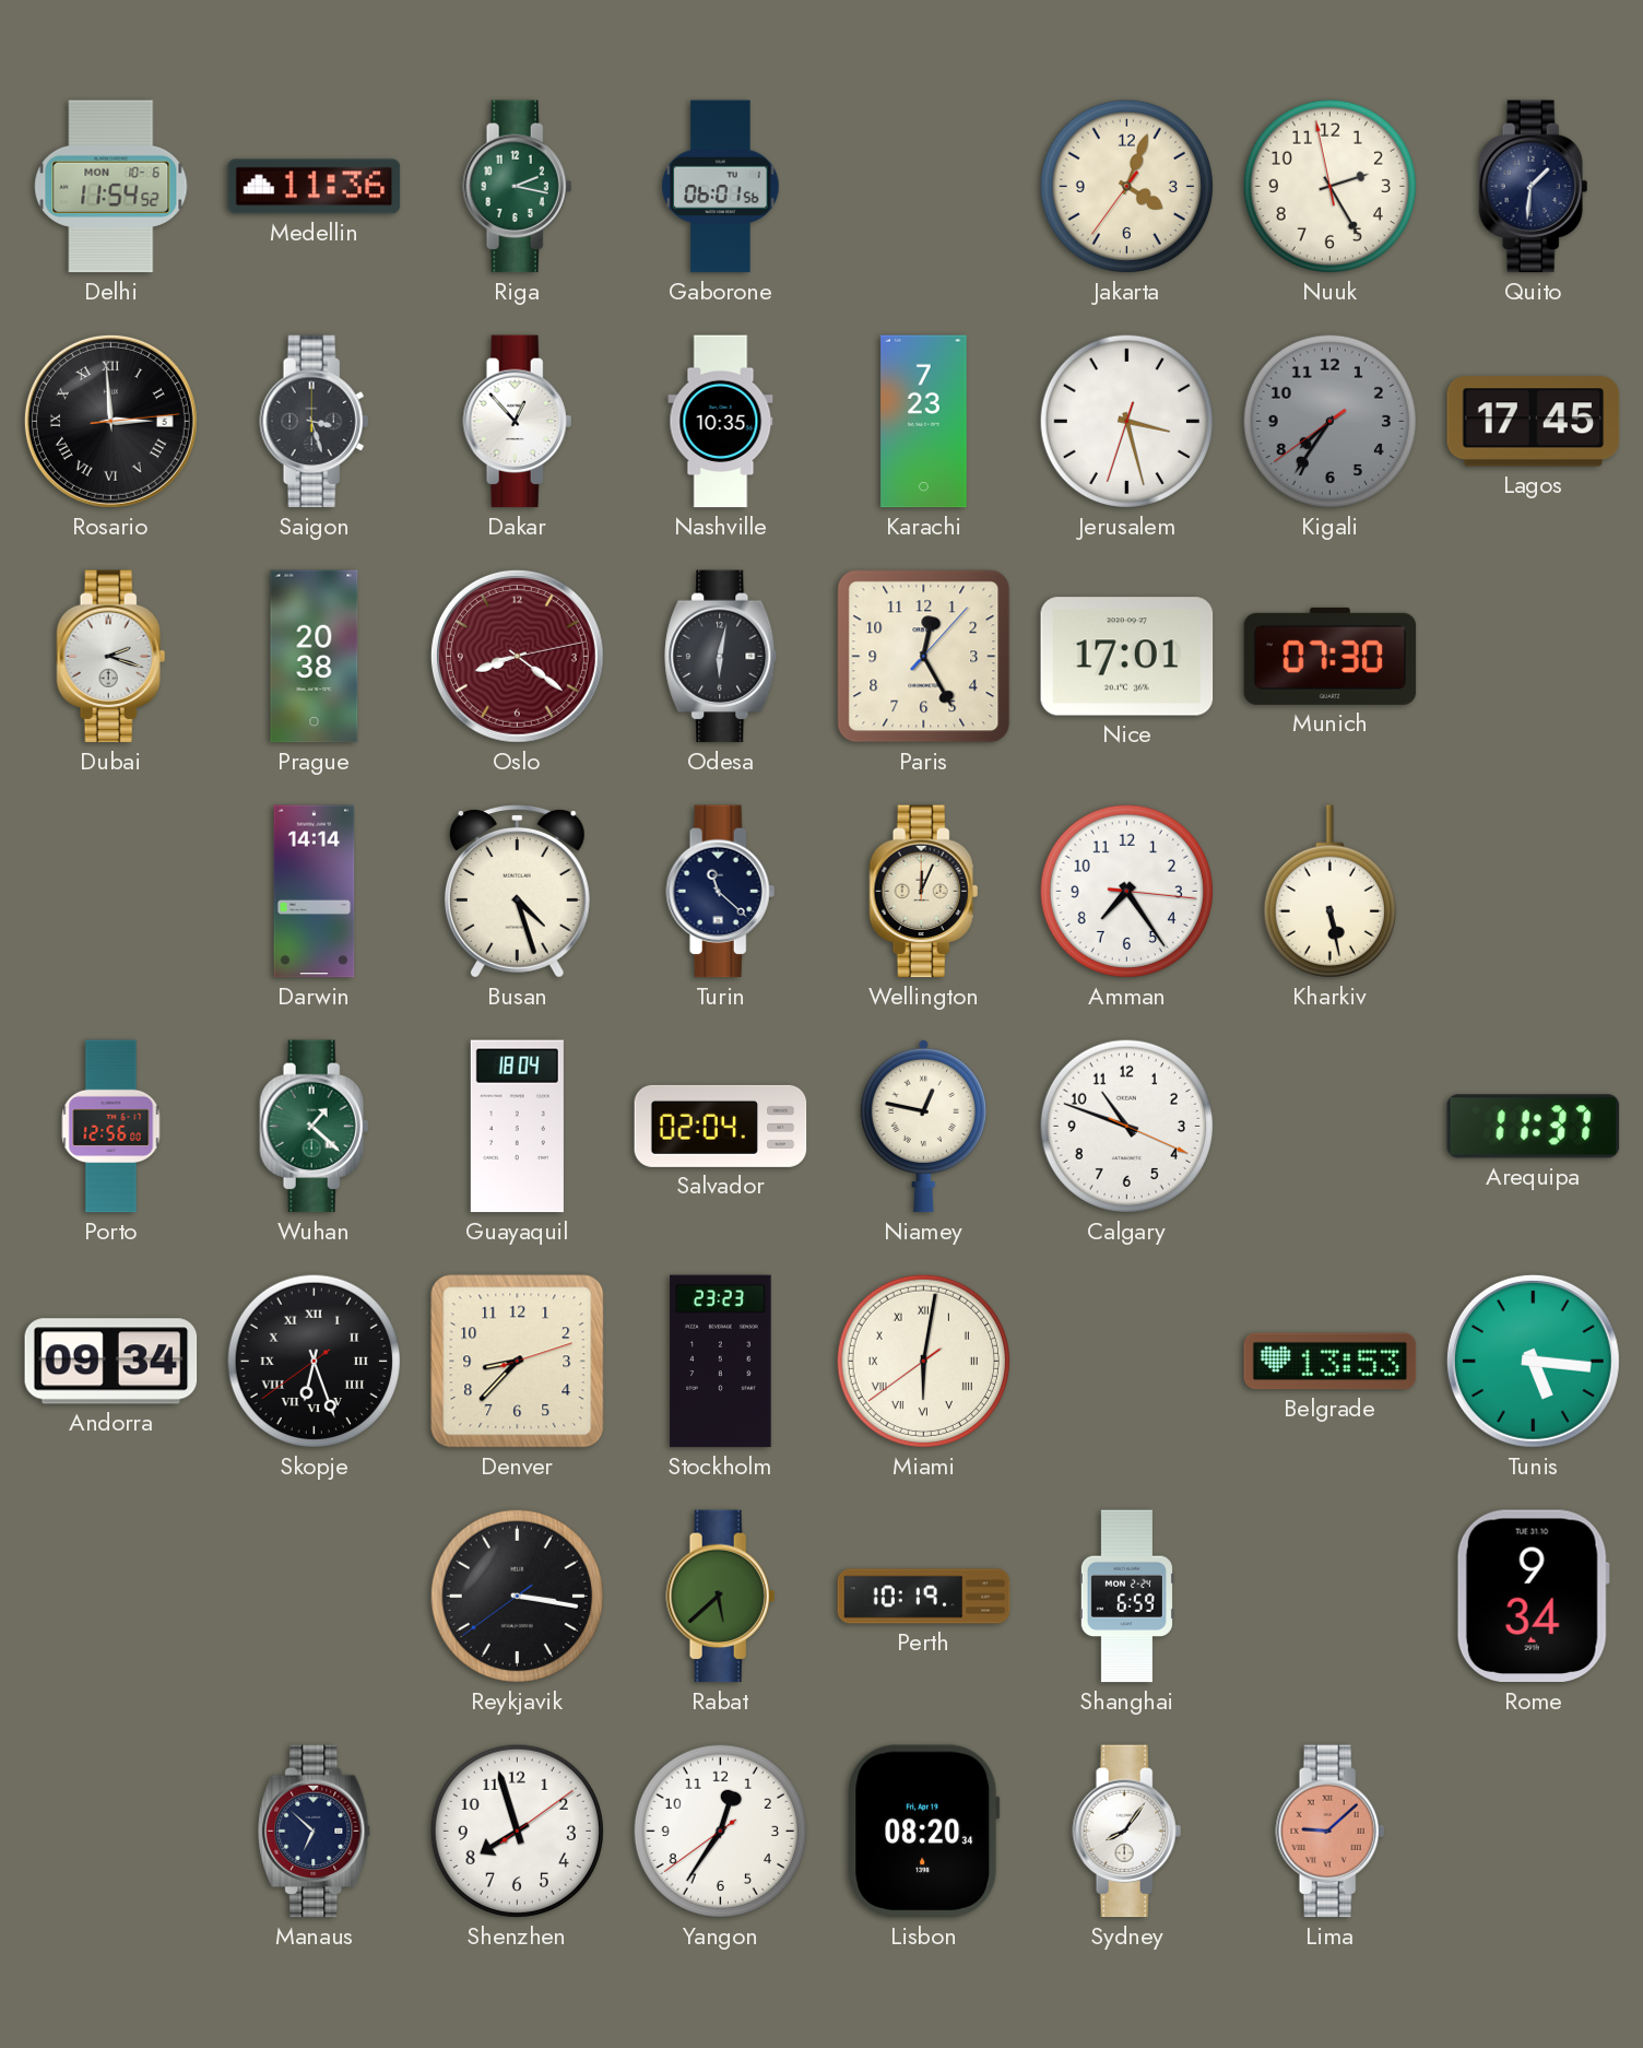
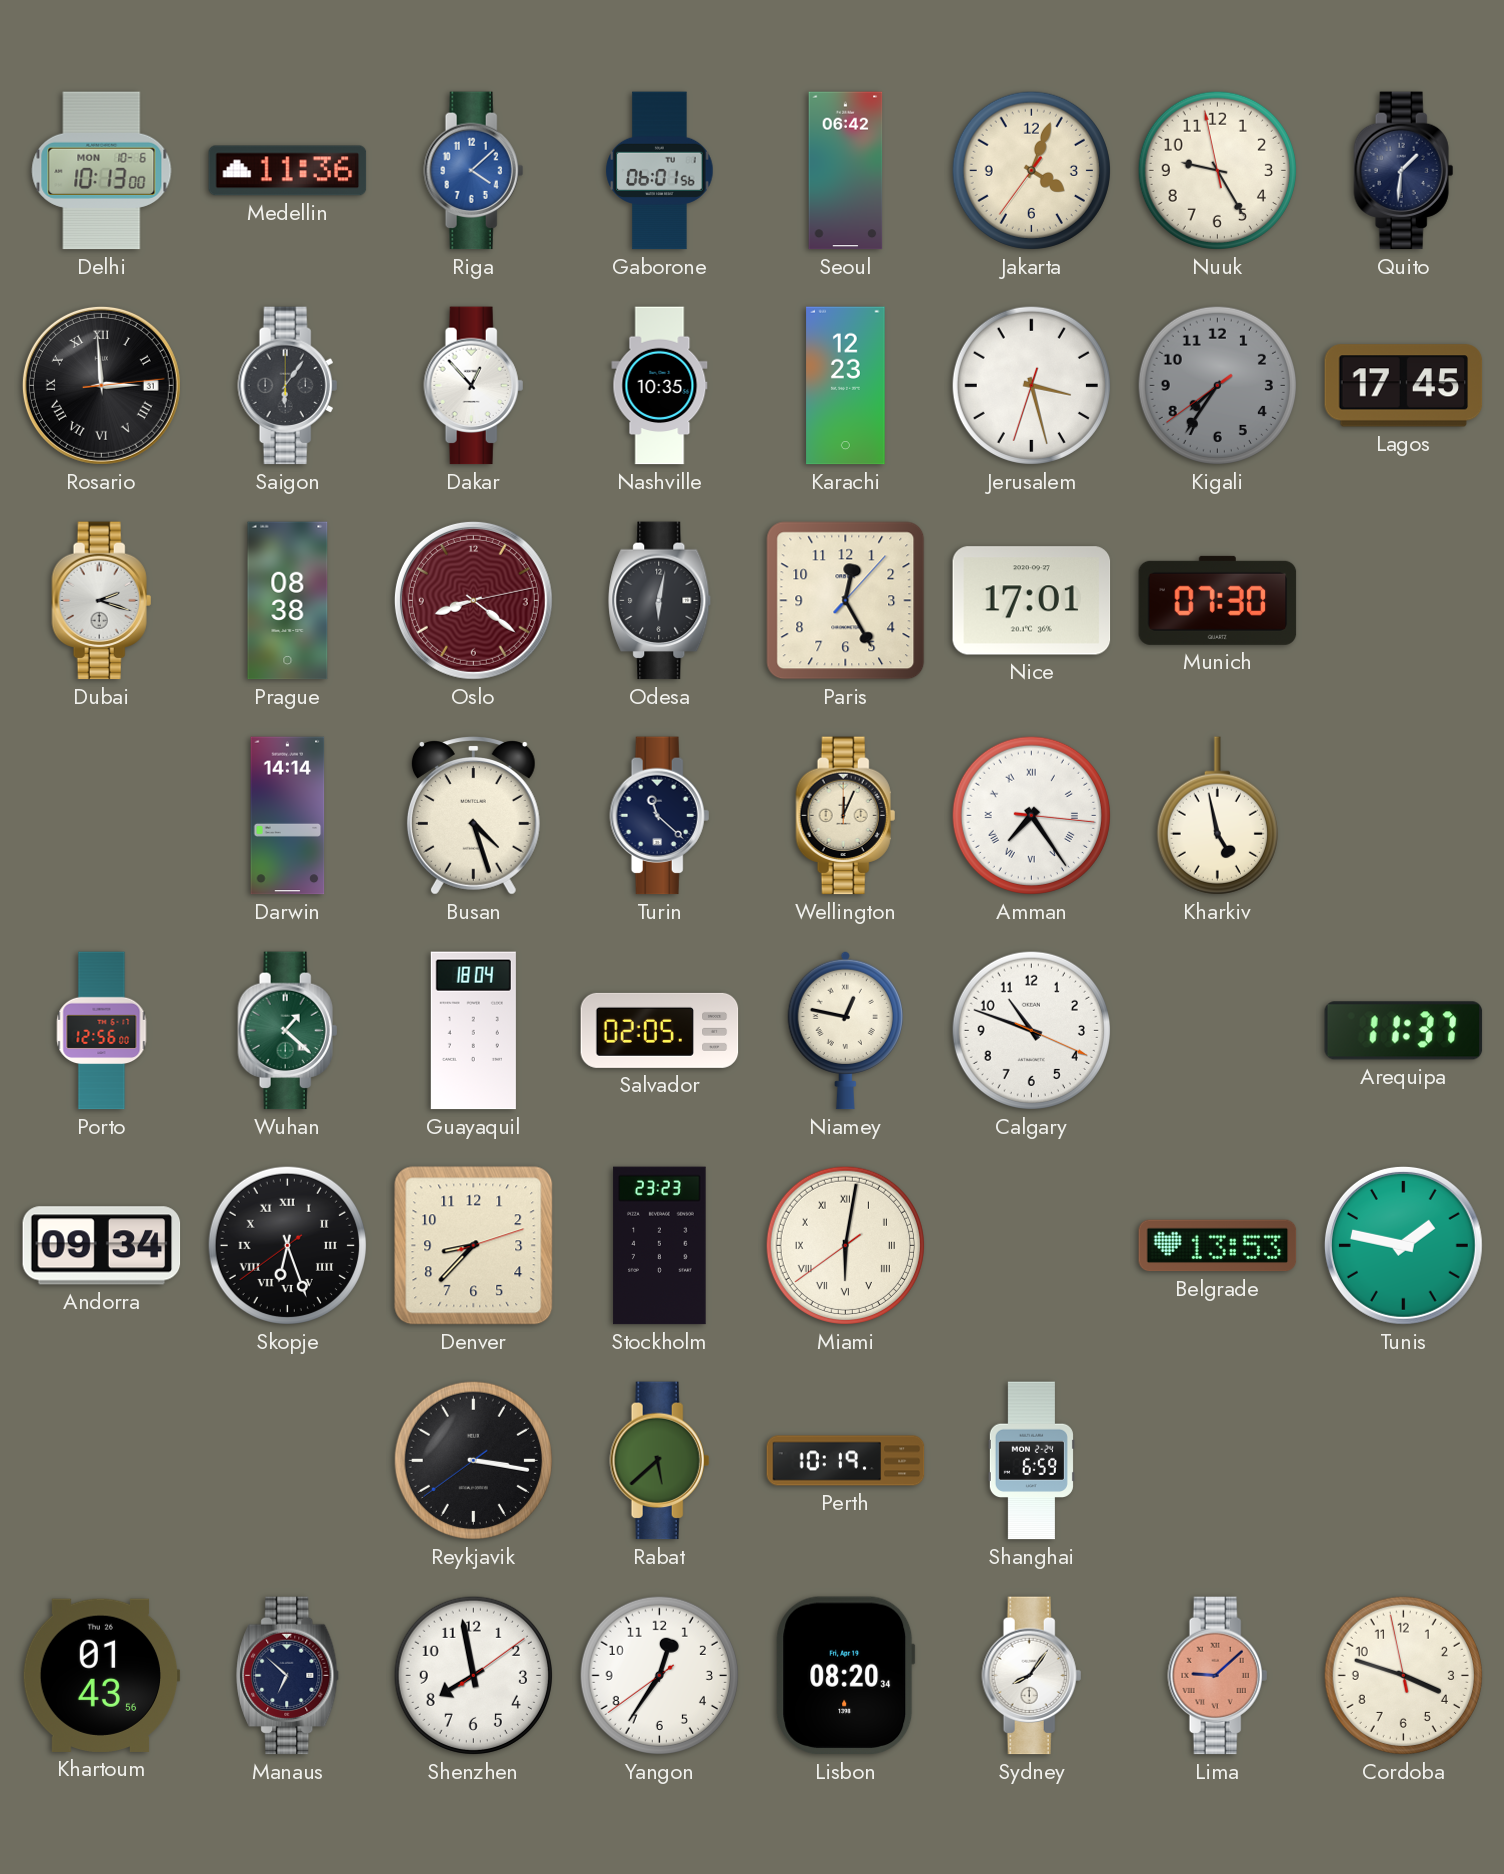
Delhi: 11:54 -> 10:13
Riga: 2:17 -> 4:08
Riga dial: green -> blue
Seoul: none -> 06:42
Nuuk: 2:24 -> 9:24
Rosario date: 5 -> 31
Saigon: 3:27 -> 6:06
Karachi: 7:23 -> 12:23
Prague: 20:38 -> 08:38
Amman numerals: Arabic -> Roman
Kharkiv: 5:28 -> 4:58
Salvador: 02:04 -> 02:05
Tunis: 5:16 -> 1:47
Rome: 9:34 -> none
Khartoum: none -> 01:43
Shenzhen: 7:57 -> 7:58
Cordoba: none -> 3:47
